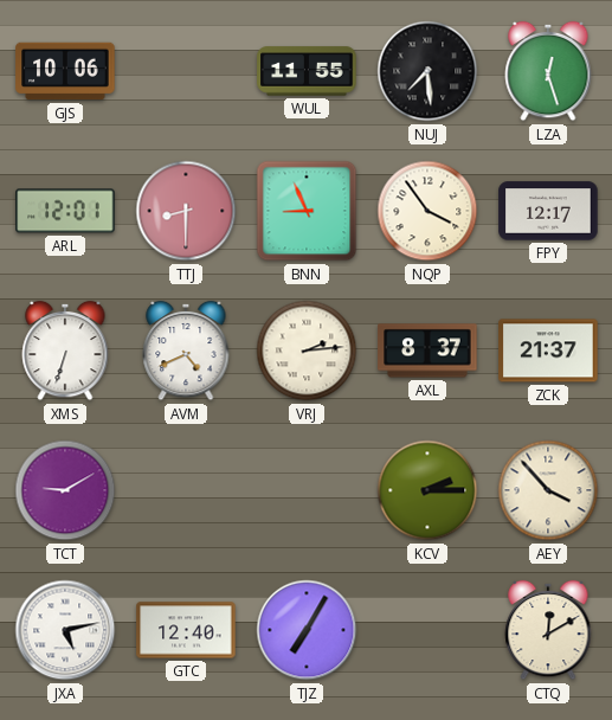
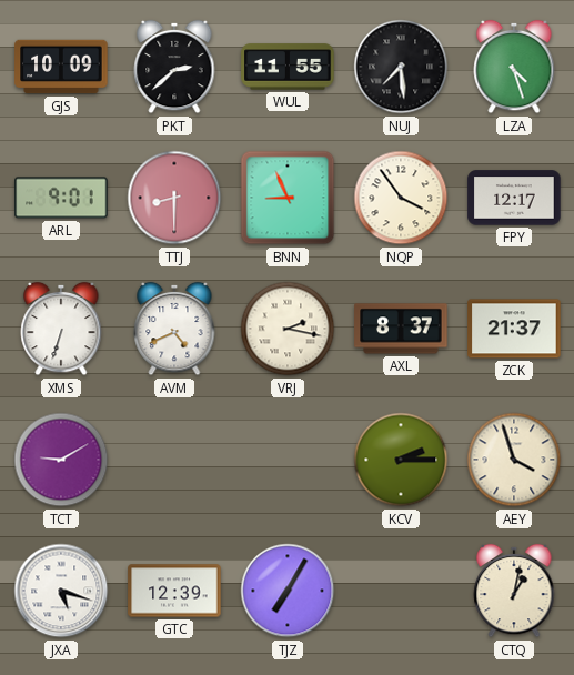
GJS: 10:06 -> 10:09
PKT: none -> 2:38
LZA: 12:27 -> 4:27
ARL: 12:01 -> 9:01
VRJ: 2:14 -> 2:17
AEY: 3:53 -> 3:57
JXA: 5:13 -> 5:18
GTC: 12:40 -> 12:39
CTQ: 12:10 -> 1:02
